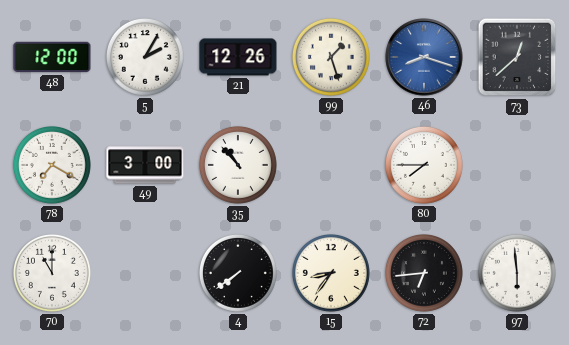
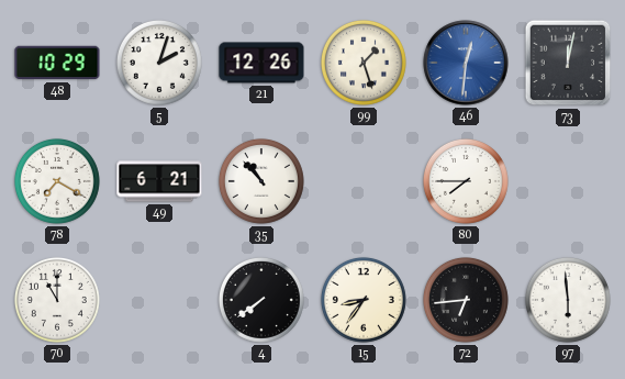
48: 12:00 -> 10:29
5: 2:05 -> 2:03
46: 8:18 -> 12:31
73: 12:38 -> 12:02
49: 3:00 -> 6:21
